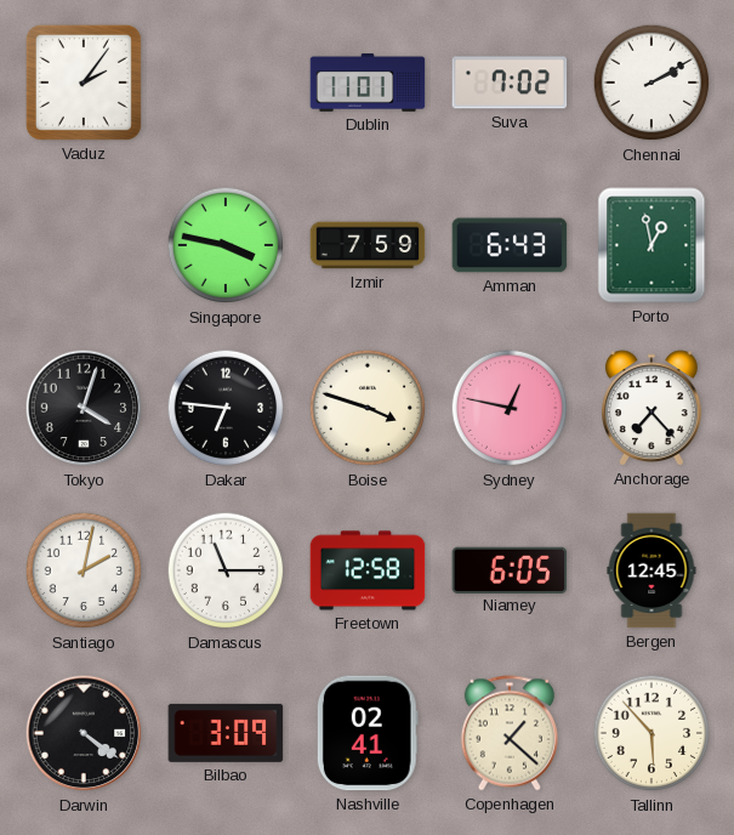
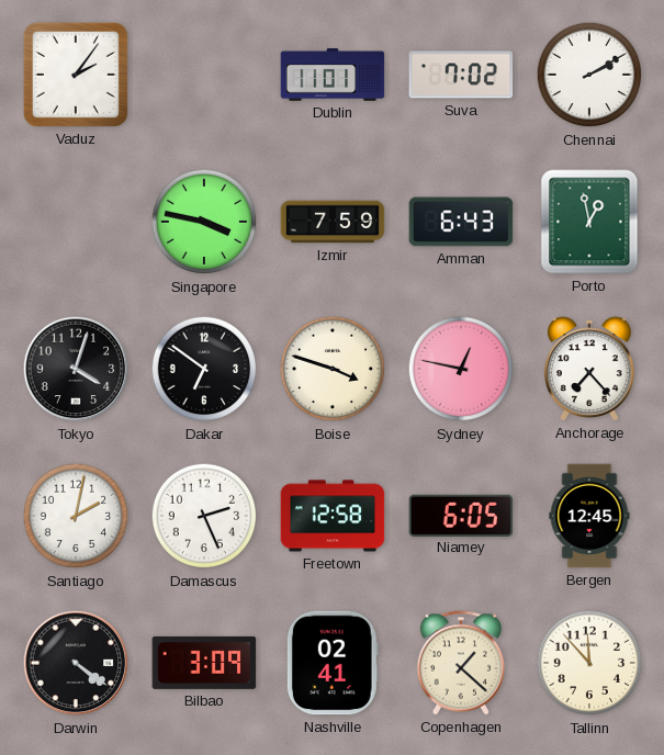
Dakar: 6:46 -> 6:51
Damascus: 11:15 -> 2:26
Tallinn: 5:53 -> 11:53
